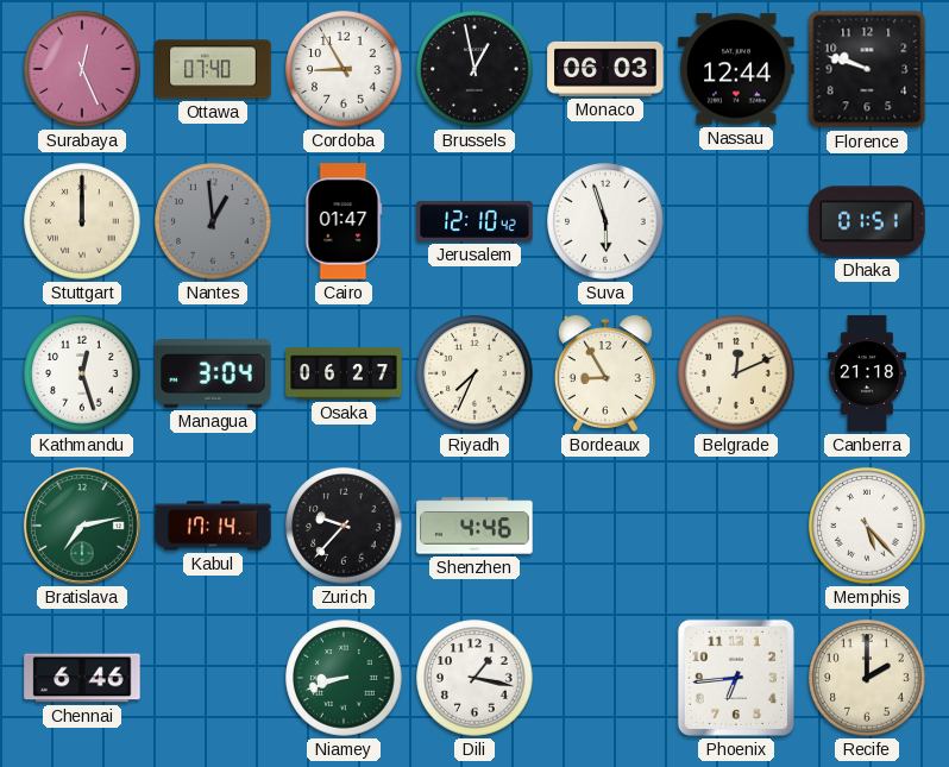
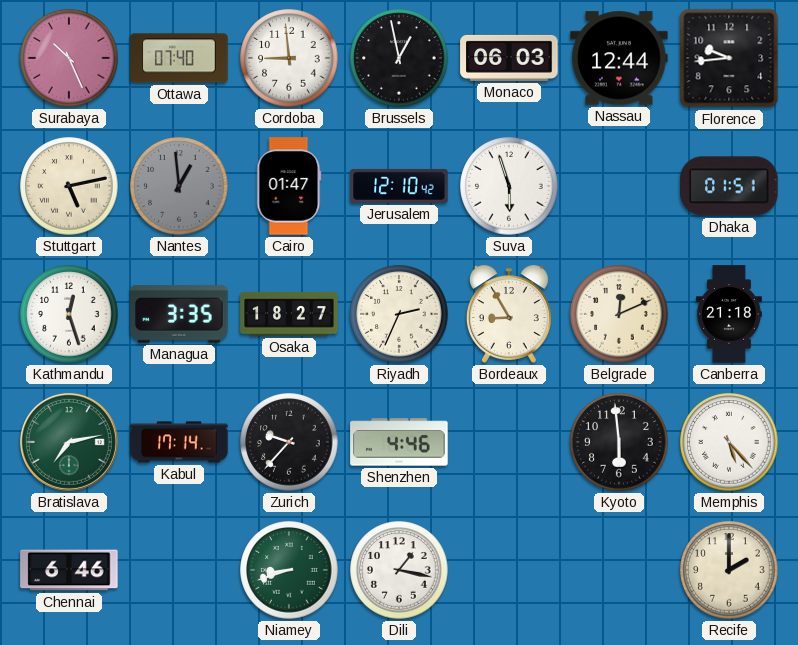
Surabaya: 12:26 -> 10:26
Cordoba: 8:55 -> 8:59
Florence: 9:48 -> 9:44
Stuttgart: 12:00 -> 5:13
Managua: 3:04 -> 3:35
Osaka: 06:27 -> 18:27
Riyadh: 7:34 -> 2:34
Kyoto: none -> 5:59
Phoenix: 6:44 -> none
